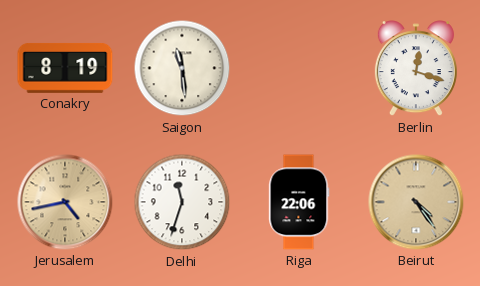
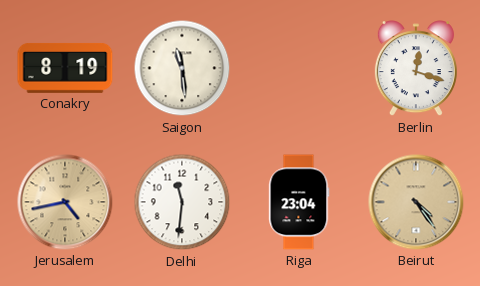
Delhi: 11:33 -> 11:31
Riga: 22:06 -> 23:04
